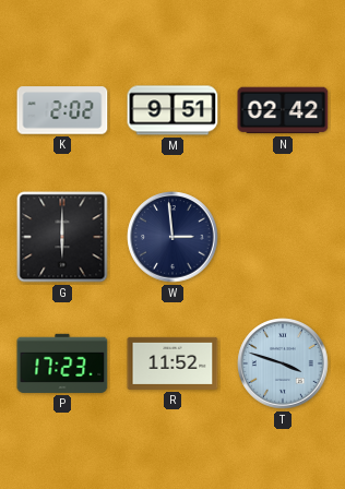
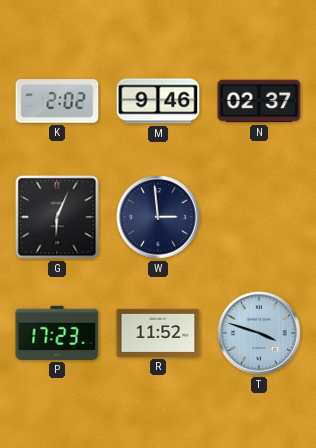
M: 9:51 -> 9:46
N: 02:42 -> 02:37
G: 6:00 -> 6:04
